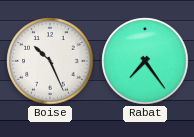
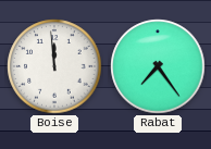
Boise: 10:26 -> 11:59
